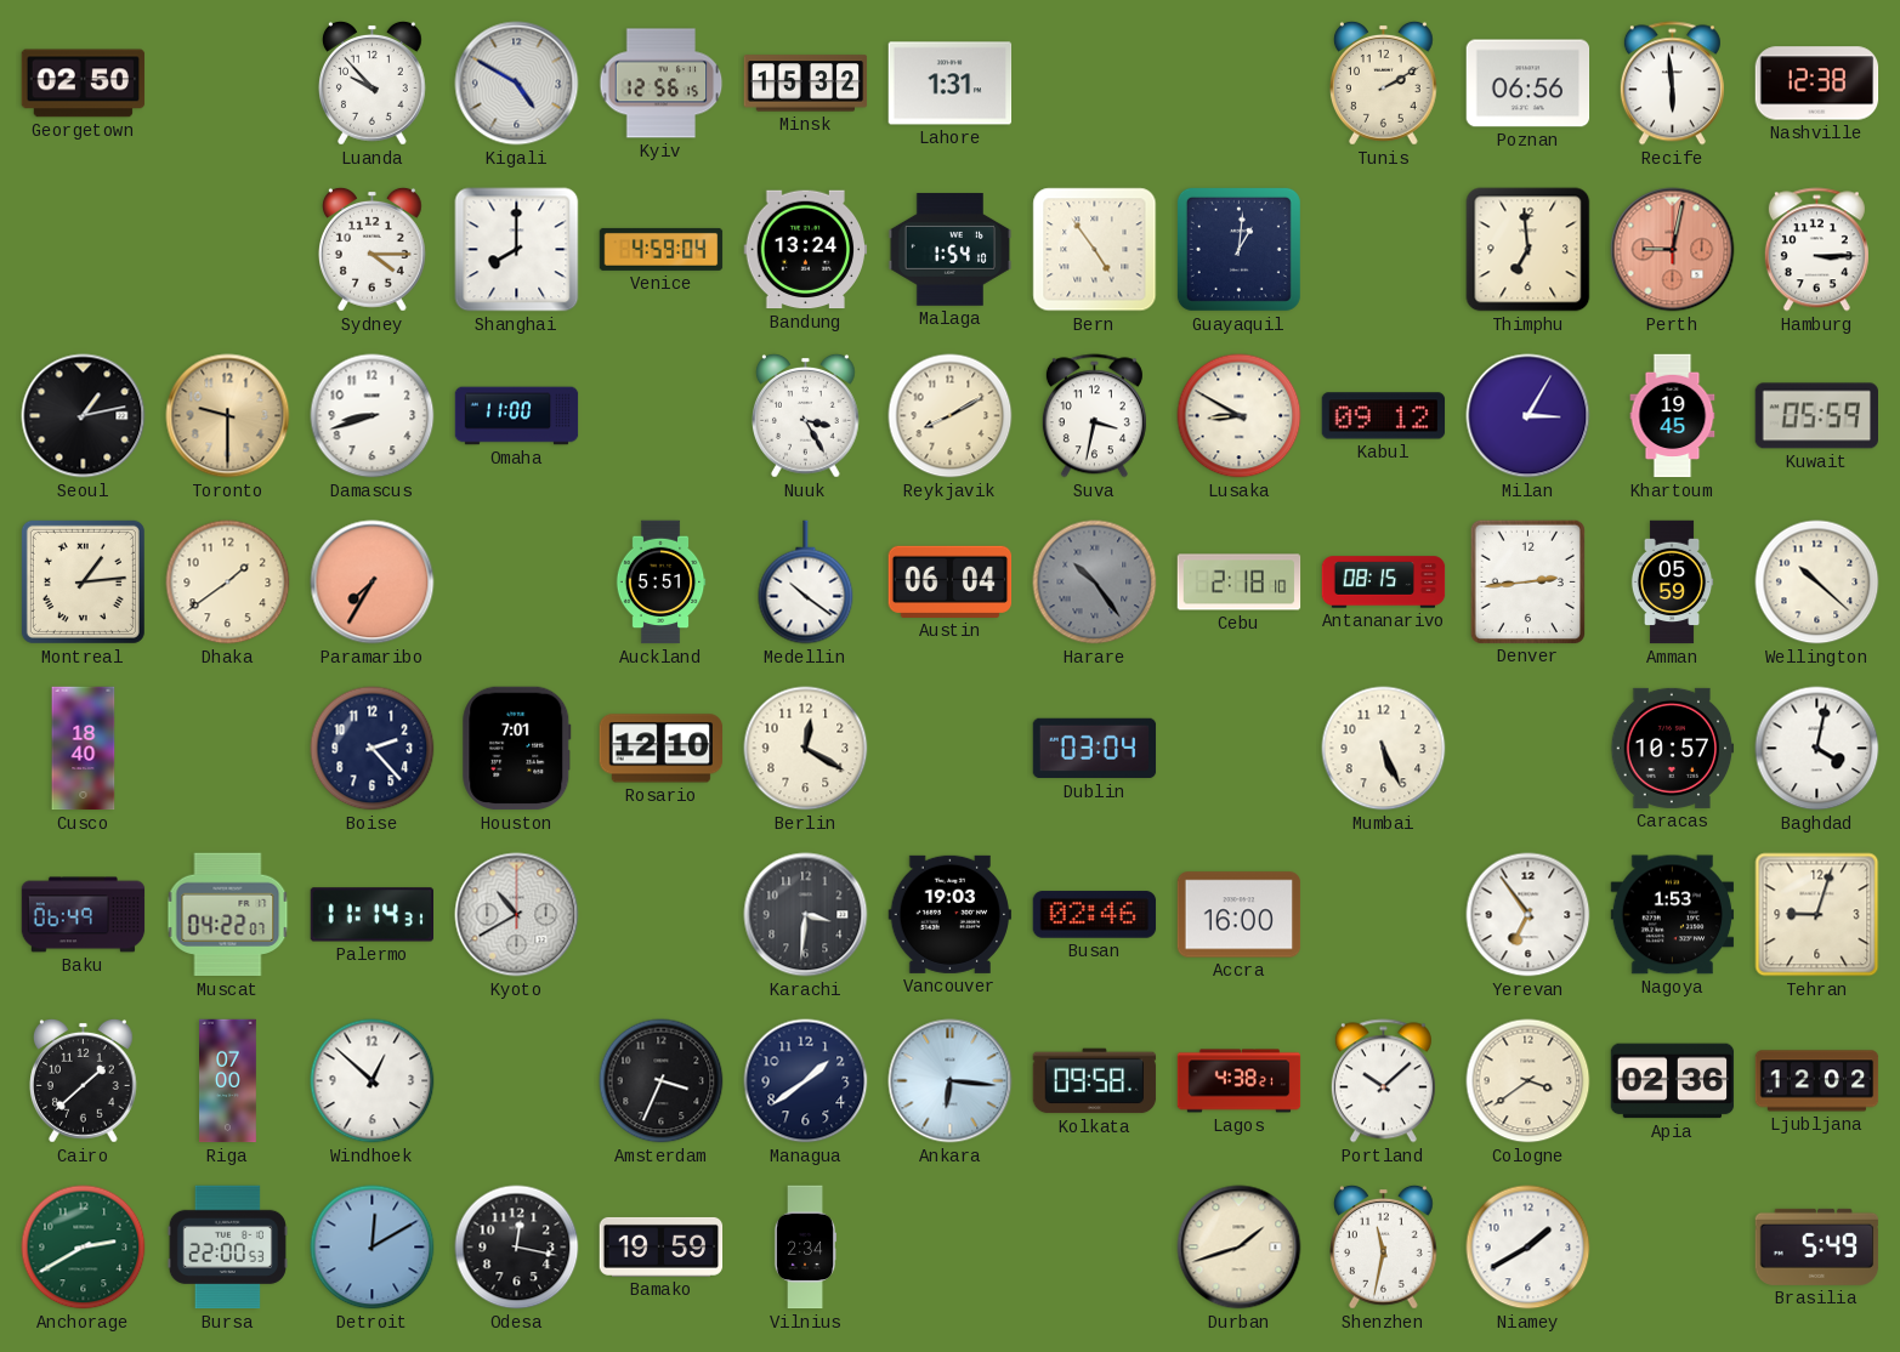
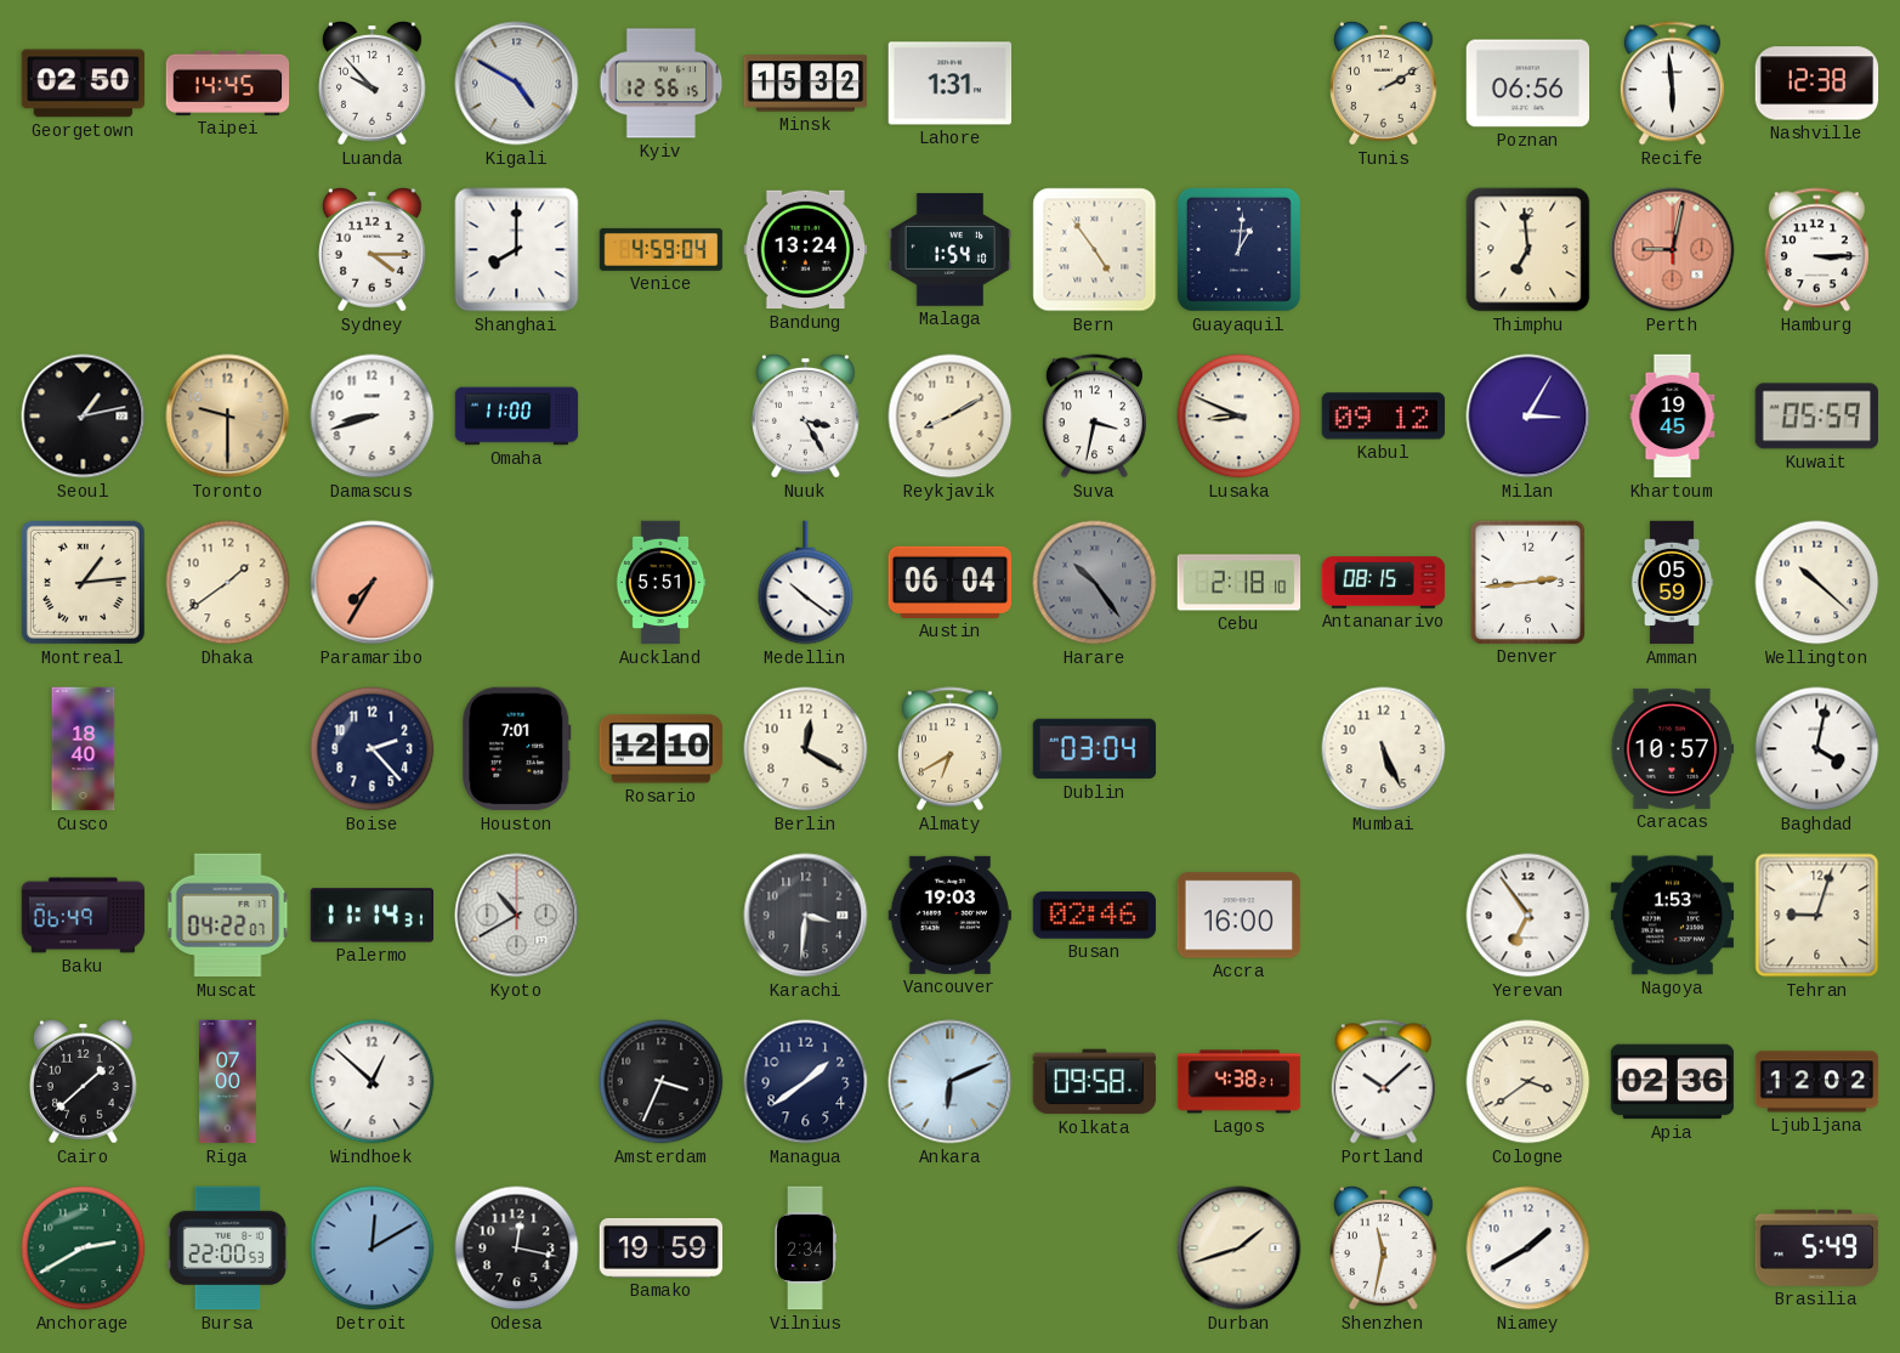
Taipei: none -> 14:45
Lusaka: 8:50 -> 8:49
Almaty: none -> 6:40
Ankara: 6:16 -> 6:11
